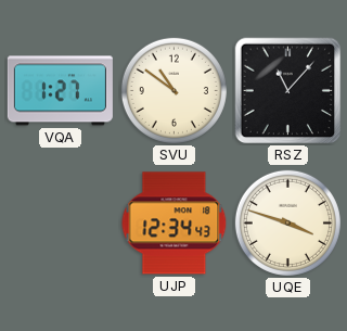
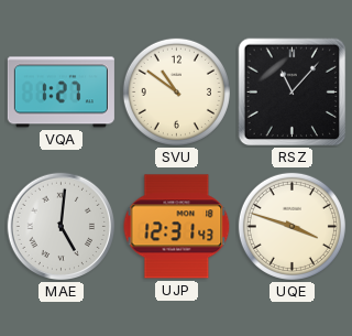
MAE: none -> 5:01
UJP: 12:34 -> 12:31
